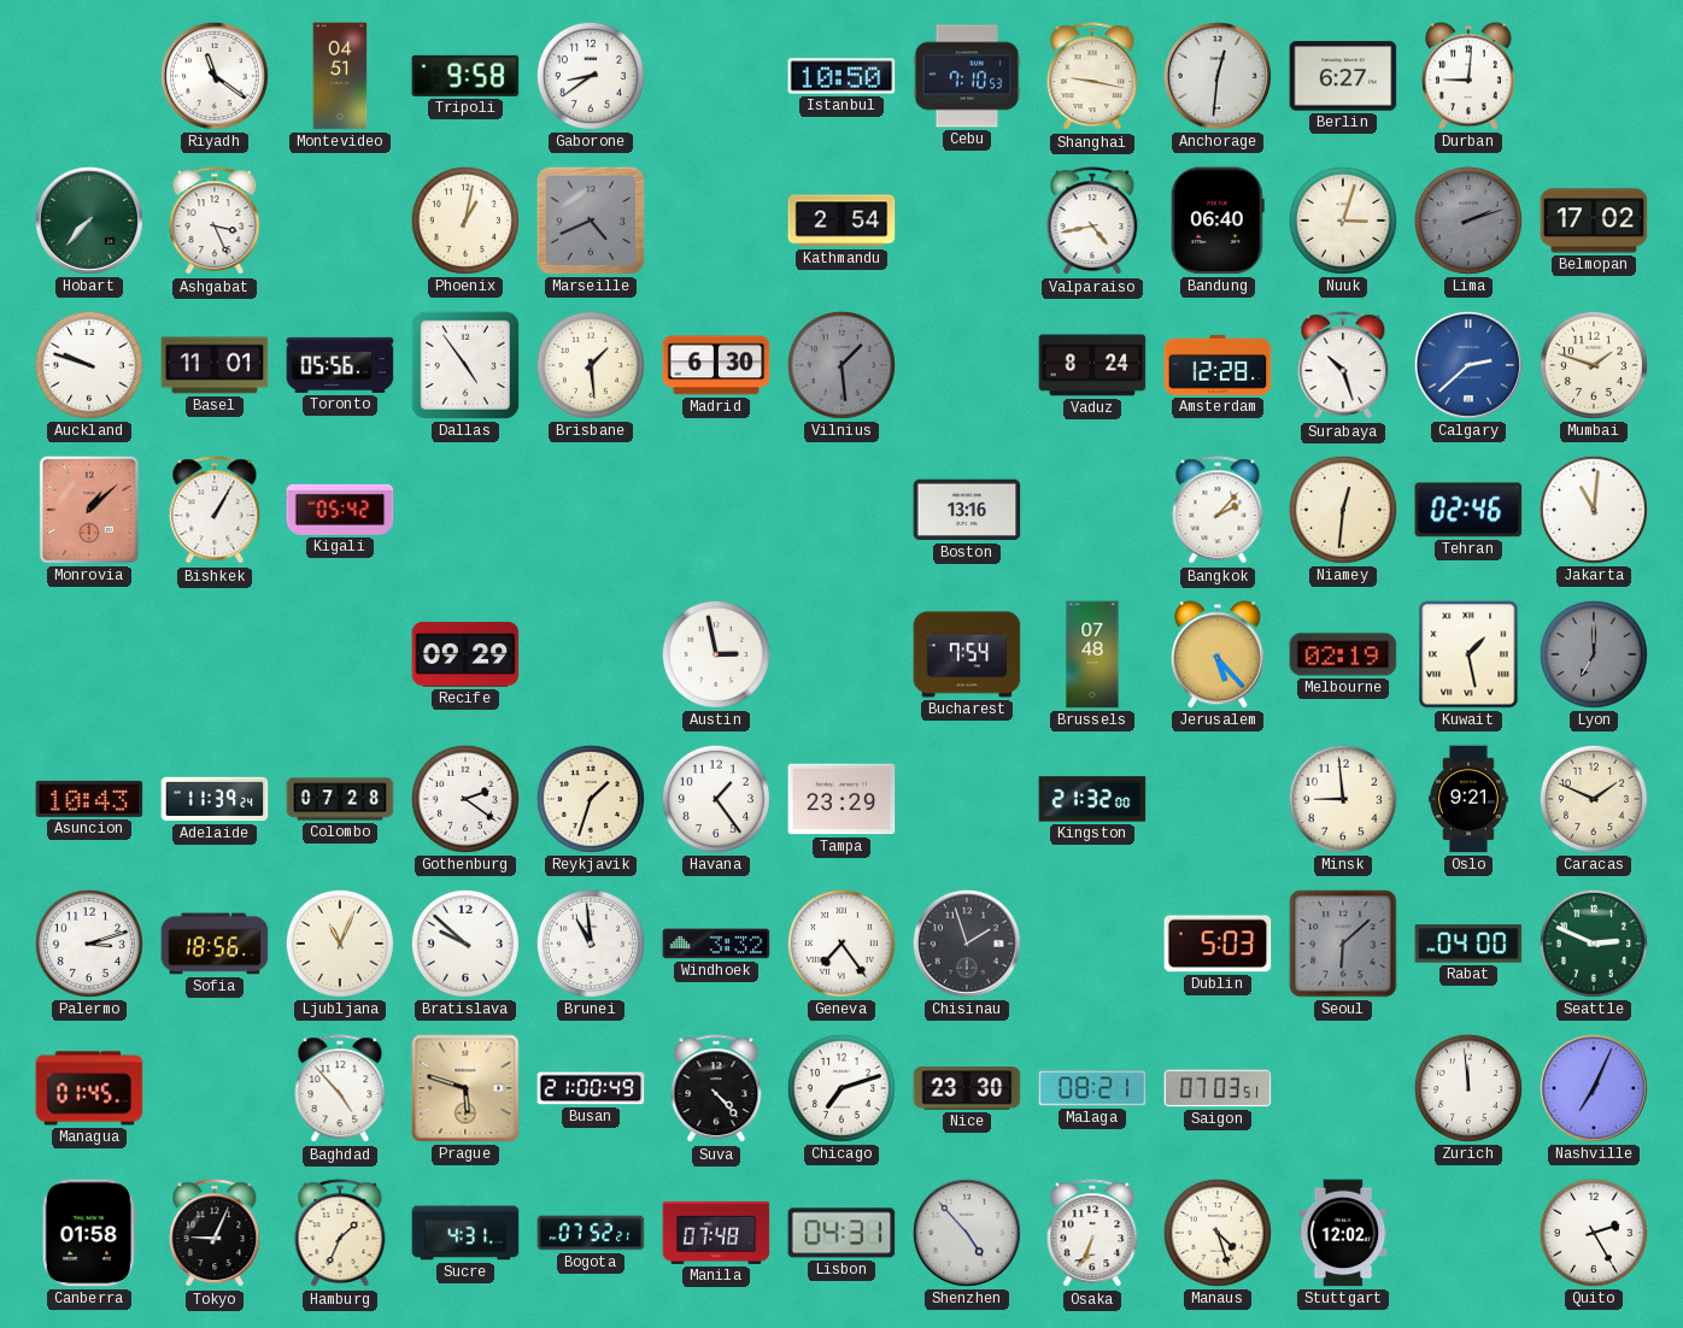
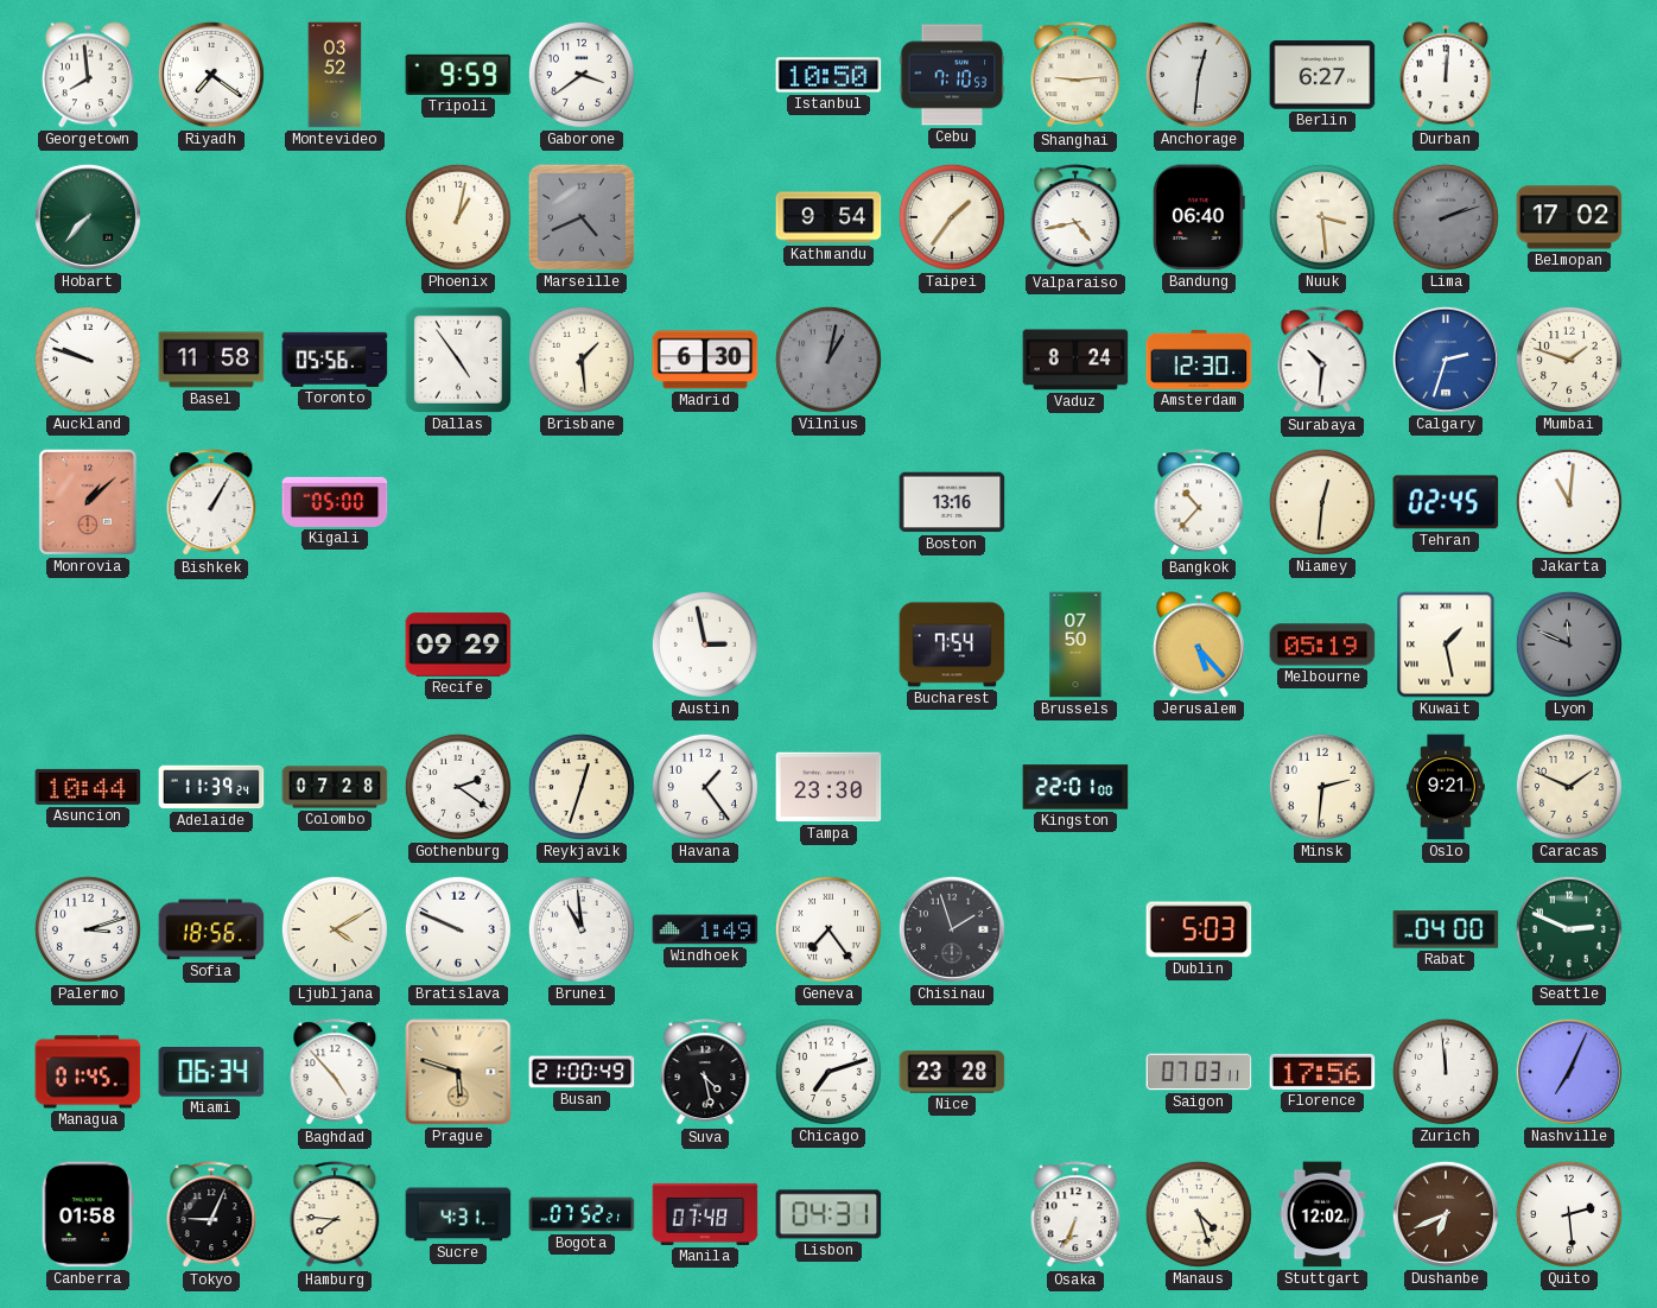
Georgetown: none -> 7:59
Riyadh: 11:21 -> 7:21
Montevideo: 04:51 -> 03:52
Tripoli: 9:58 -> 9:59
Gaborone: 8:39 -> 3:39
Shanghai: 9:17 -> 9:14
Durban: 9:01 -> 12:01
Ashgabat: 3:26 -> none
Kathmandu: 2:54 -> 9:54
Taipei: none -> 1:36
Nuuk: 3:03 -> 3:29
Basel: 11:01 -> 11:58
Vilnius: 1:29 -> 1:02
Amsterdam: 12:28 -> 12:30
Surabaya: 10:27 -> 10:31
Calgary: 2:38 -> 2:33
Kigali: 05:42 -> 05:00
Bangkok: 2:07 -> 10:37
Tehran: 02:46 -> 02:45
Brussels: 07:48 -> 07:50
Melbourne: 02:19 -> 05:19
Lyon: 7:00 -> 11:49
Asuncion: 10:43 -> 10:44
Reykjavik: 1:33 -> 12:33
Tampa: 23:29 -> 23:30
Kingston: 21:32 -> 22:01
Minsk: 8:59 -> 2:31
Ljubljana: 11:04 -> 4:10
Bratislava: 9:52 -> 9:49
Windhoek: 3:32 -> 1:49
Seoul: 6:08 -> none
Miami: none -> 06:34
Suva: 4:23 -> 4:28
Nice: 23:30 -> 23:28
Malaga: 08:21 -> none
Saigon: 07:03:51 -> 07:03:11
Florence: none -> 17:56
Hamburg: 1:34 -> 7:46
Shenzhen: 4:53 -> none
Dushanbe: none -> 6:41
Quito: 2:25 -> 2:29
